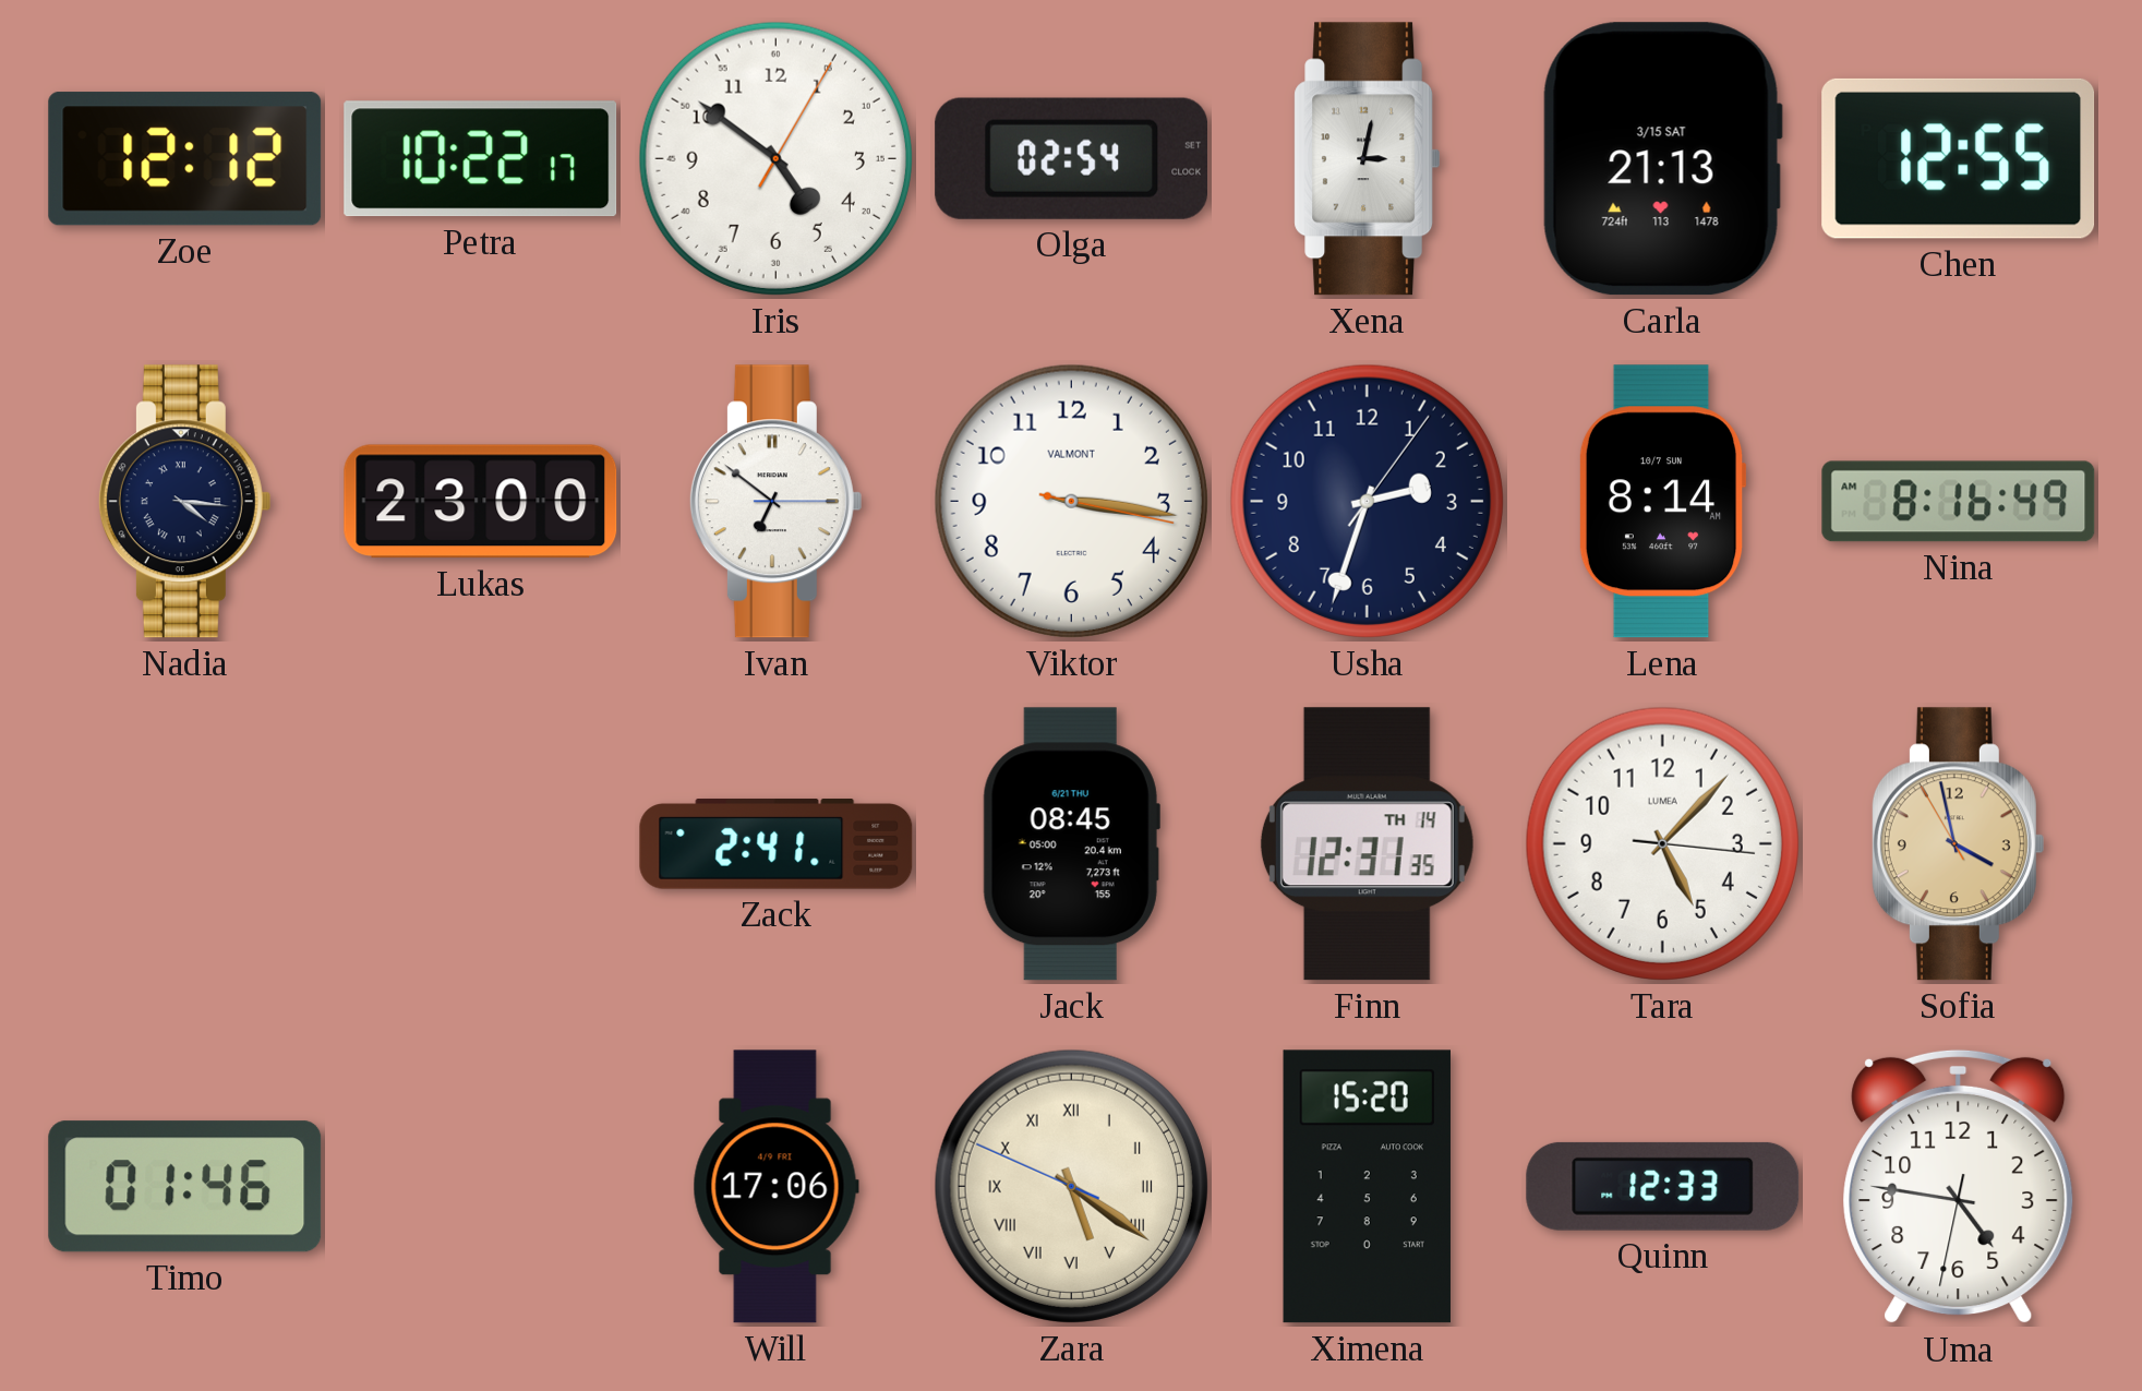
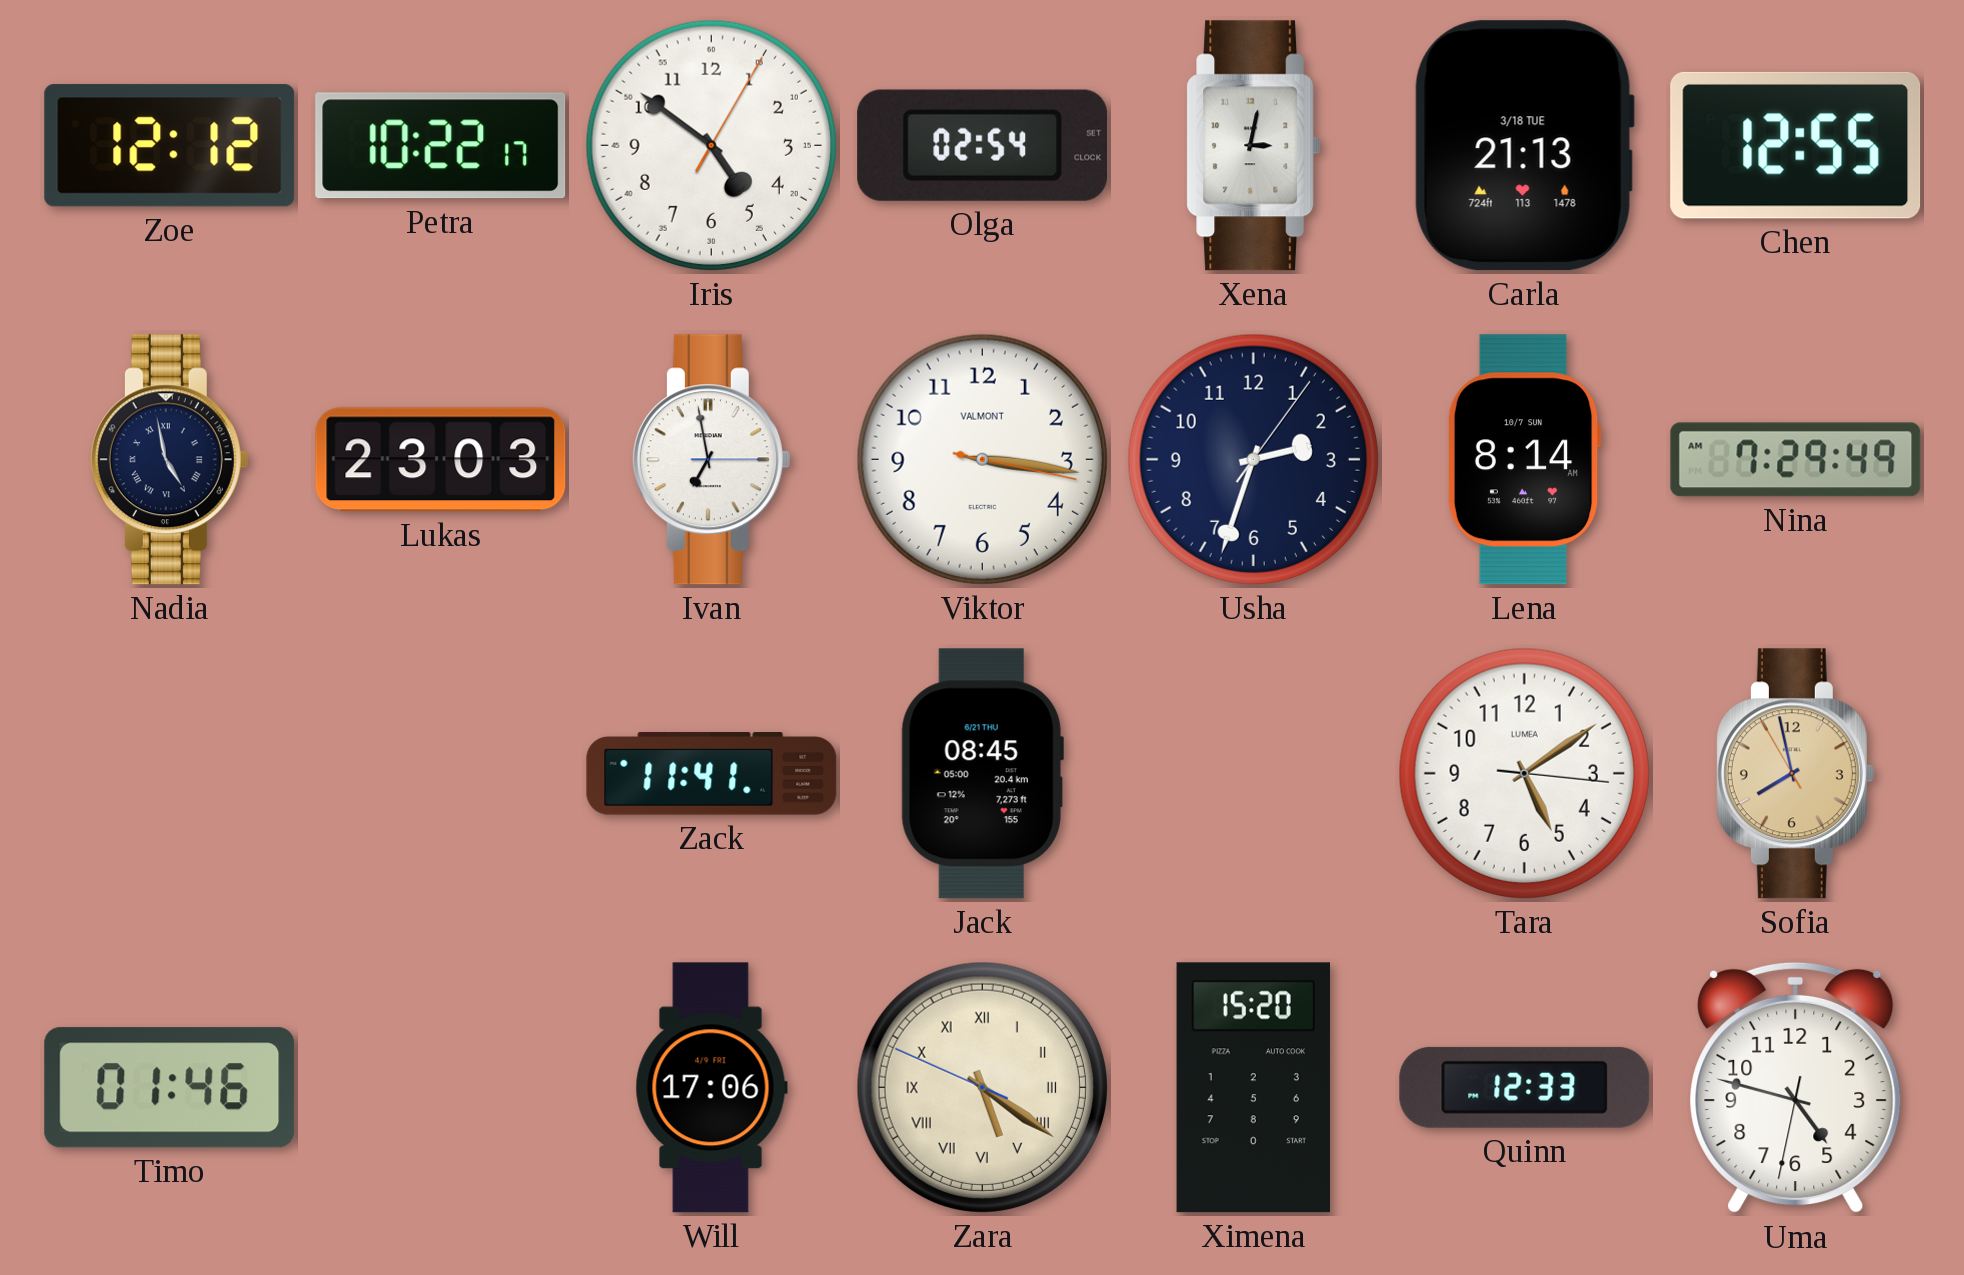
Carla date: 3/15 SAT -> 3/18 TUE
Nadia: 4:16 -> 4:58
Lukas: 23:00 -> 23:03
Ivan: 6:51 -> 6:58
Nina: 8:16 -> 7:29
Zack: 2:41 -> 11:41
Finn: 12:31 -> none
Tara: 5:07 -> 5:09
Sofia: 3:57 -> 7:57
Uma: 4:46 -> 4:47
